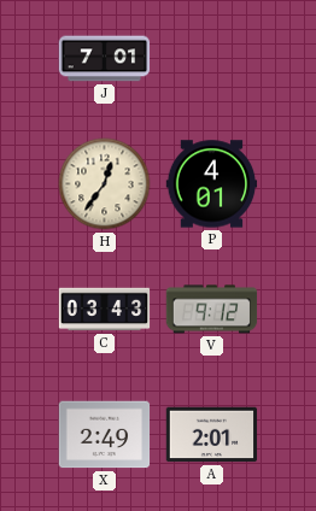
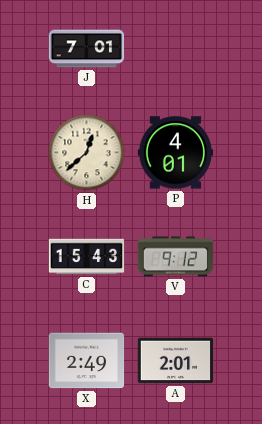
H: 12:36 -> 12:38
C: 03:43 -> 15:43
